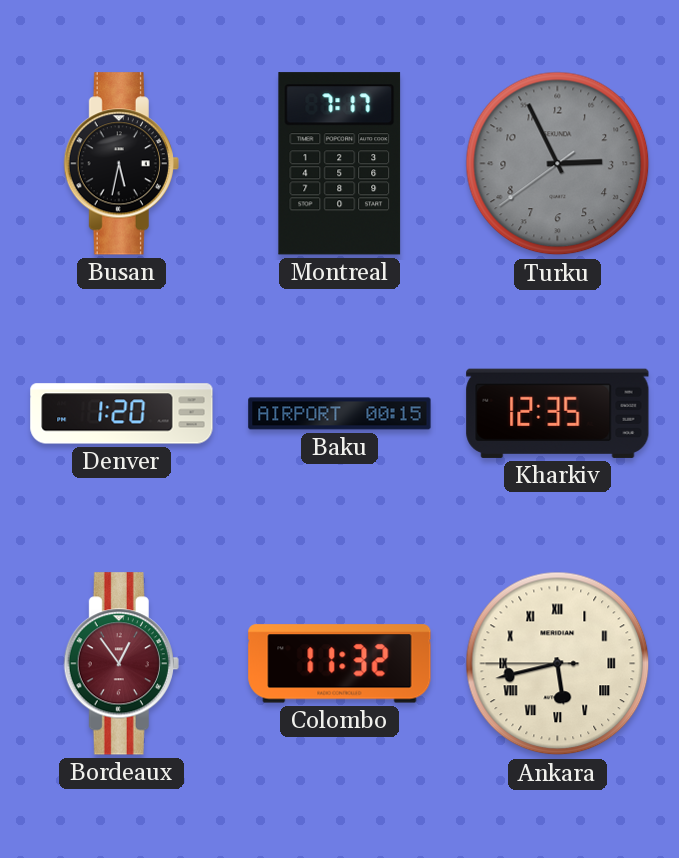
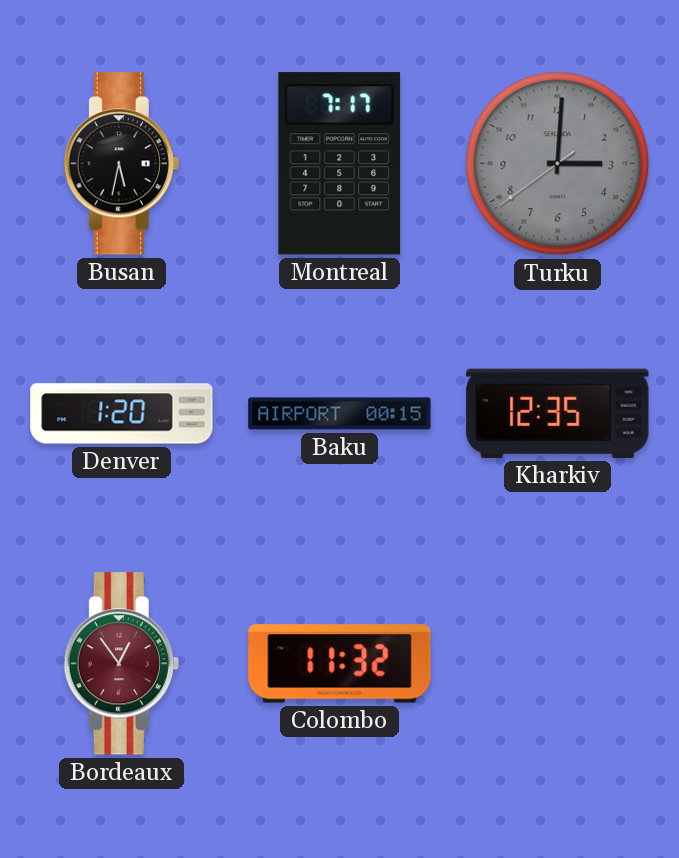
Turku: 2:55 -> 3:00
Ankara: 5:42 -> none
